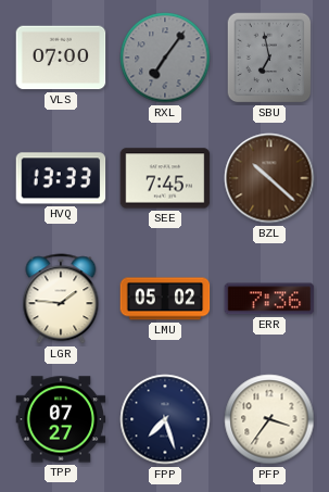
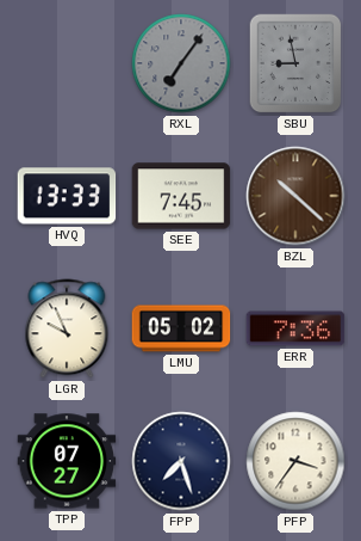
VLS: 07:00 -> none
SBU: 6:58 -> 8:58
LGR: 1:46 -> 9:56
